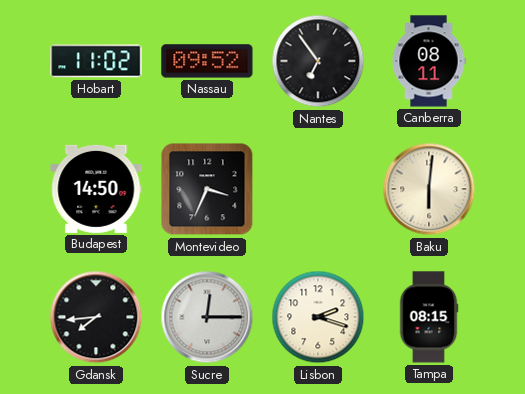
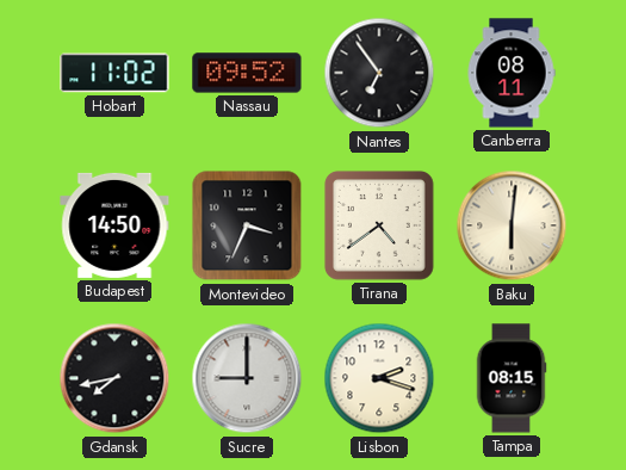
Tirana: none -> 4:39
Gdansk: 7:44 -> 7:43
Sucre: 12:15 -> 9:00
